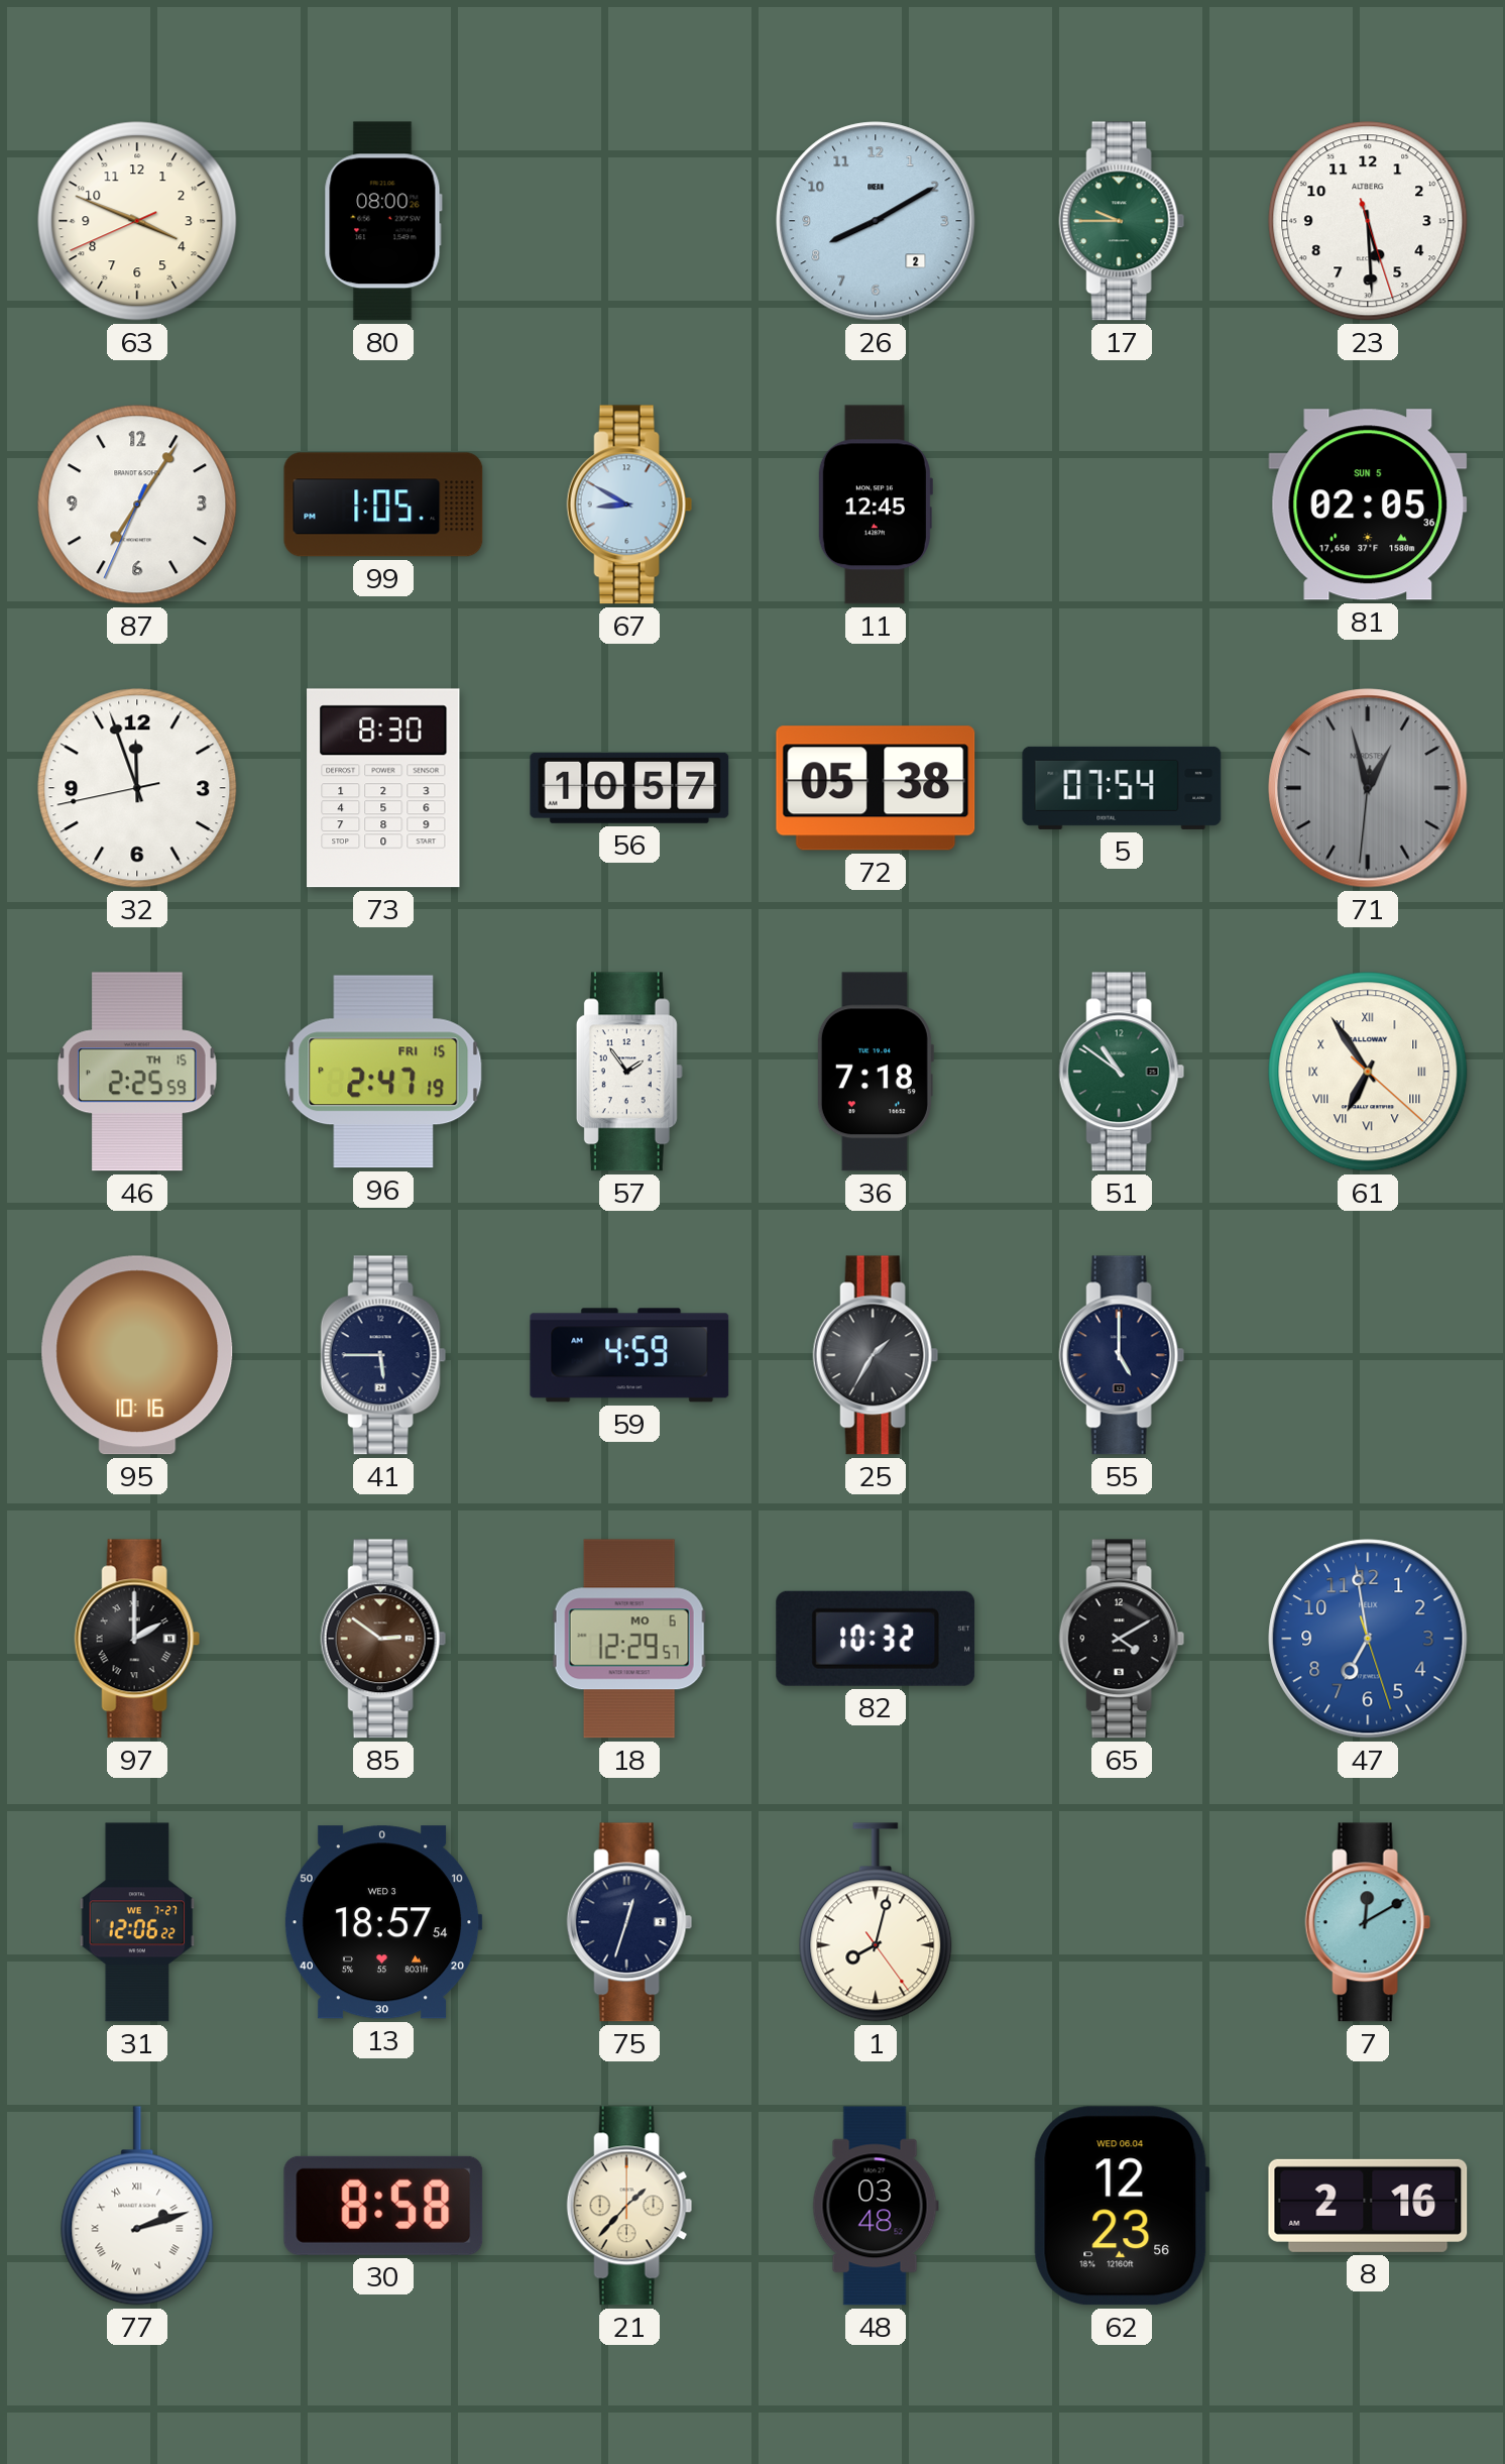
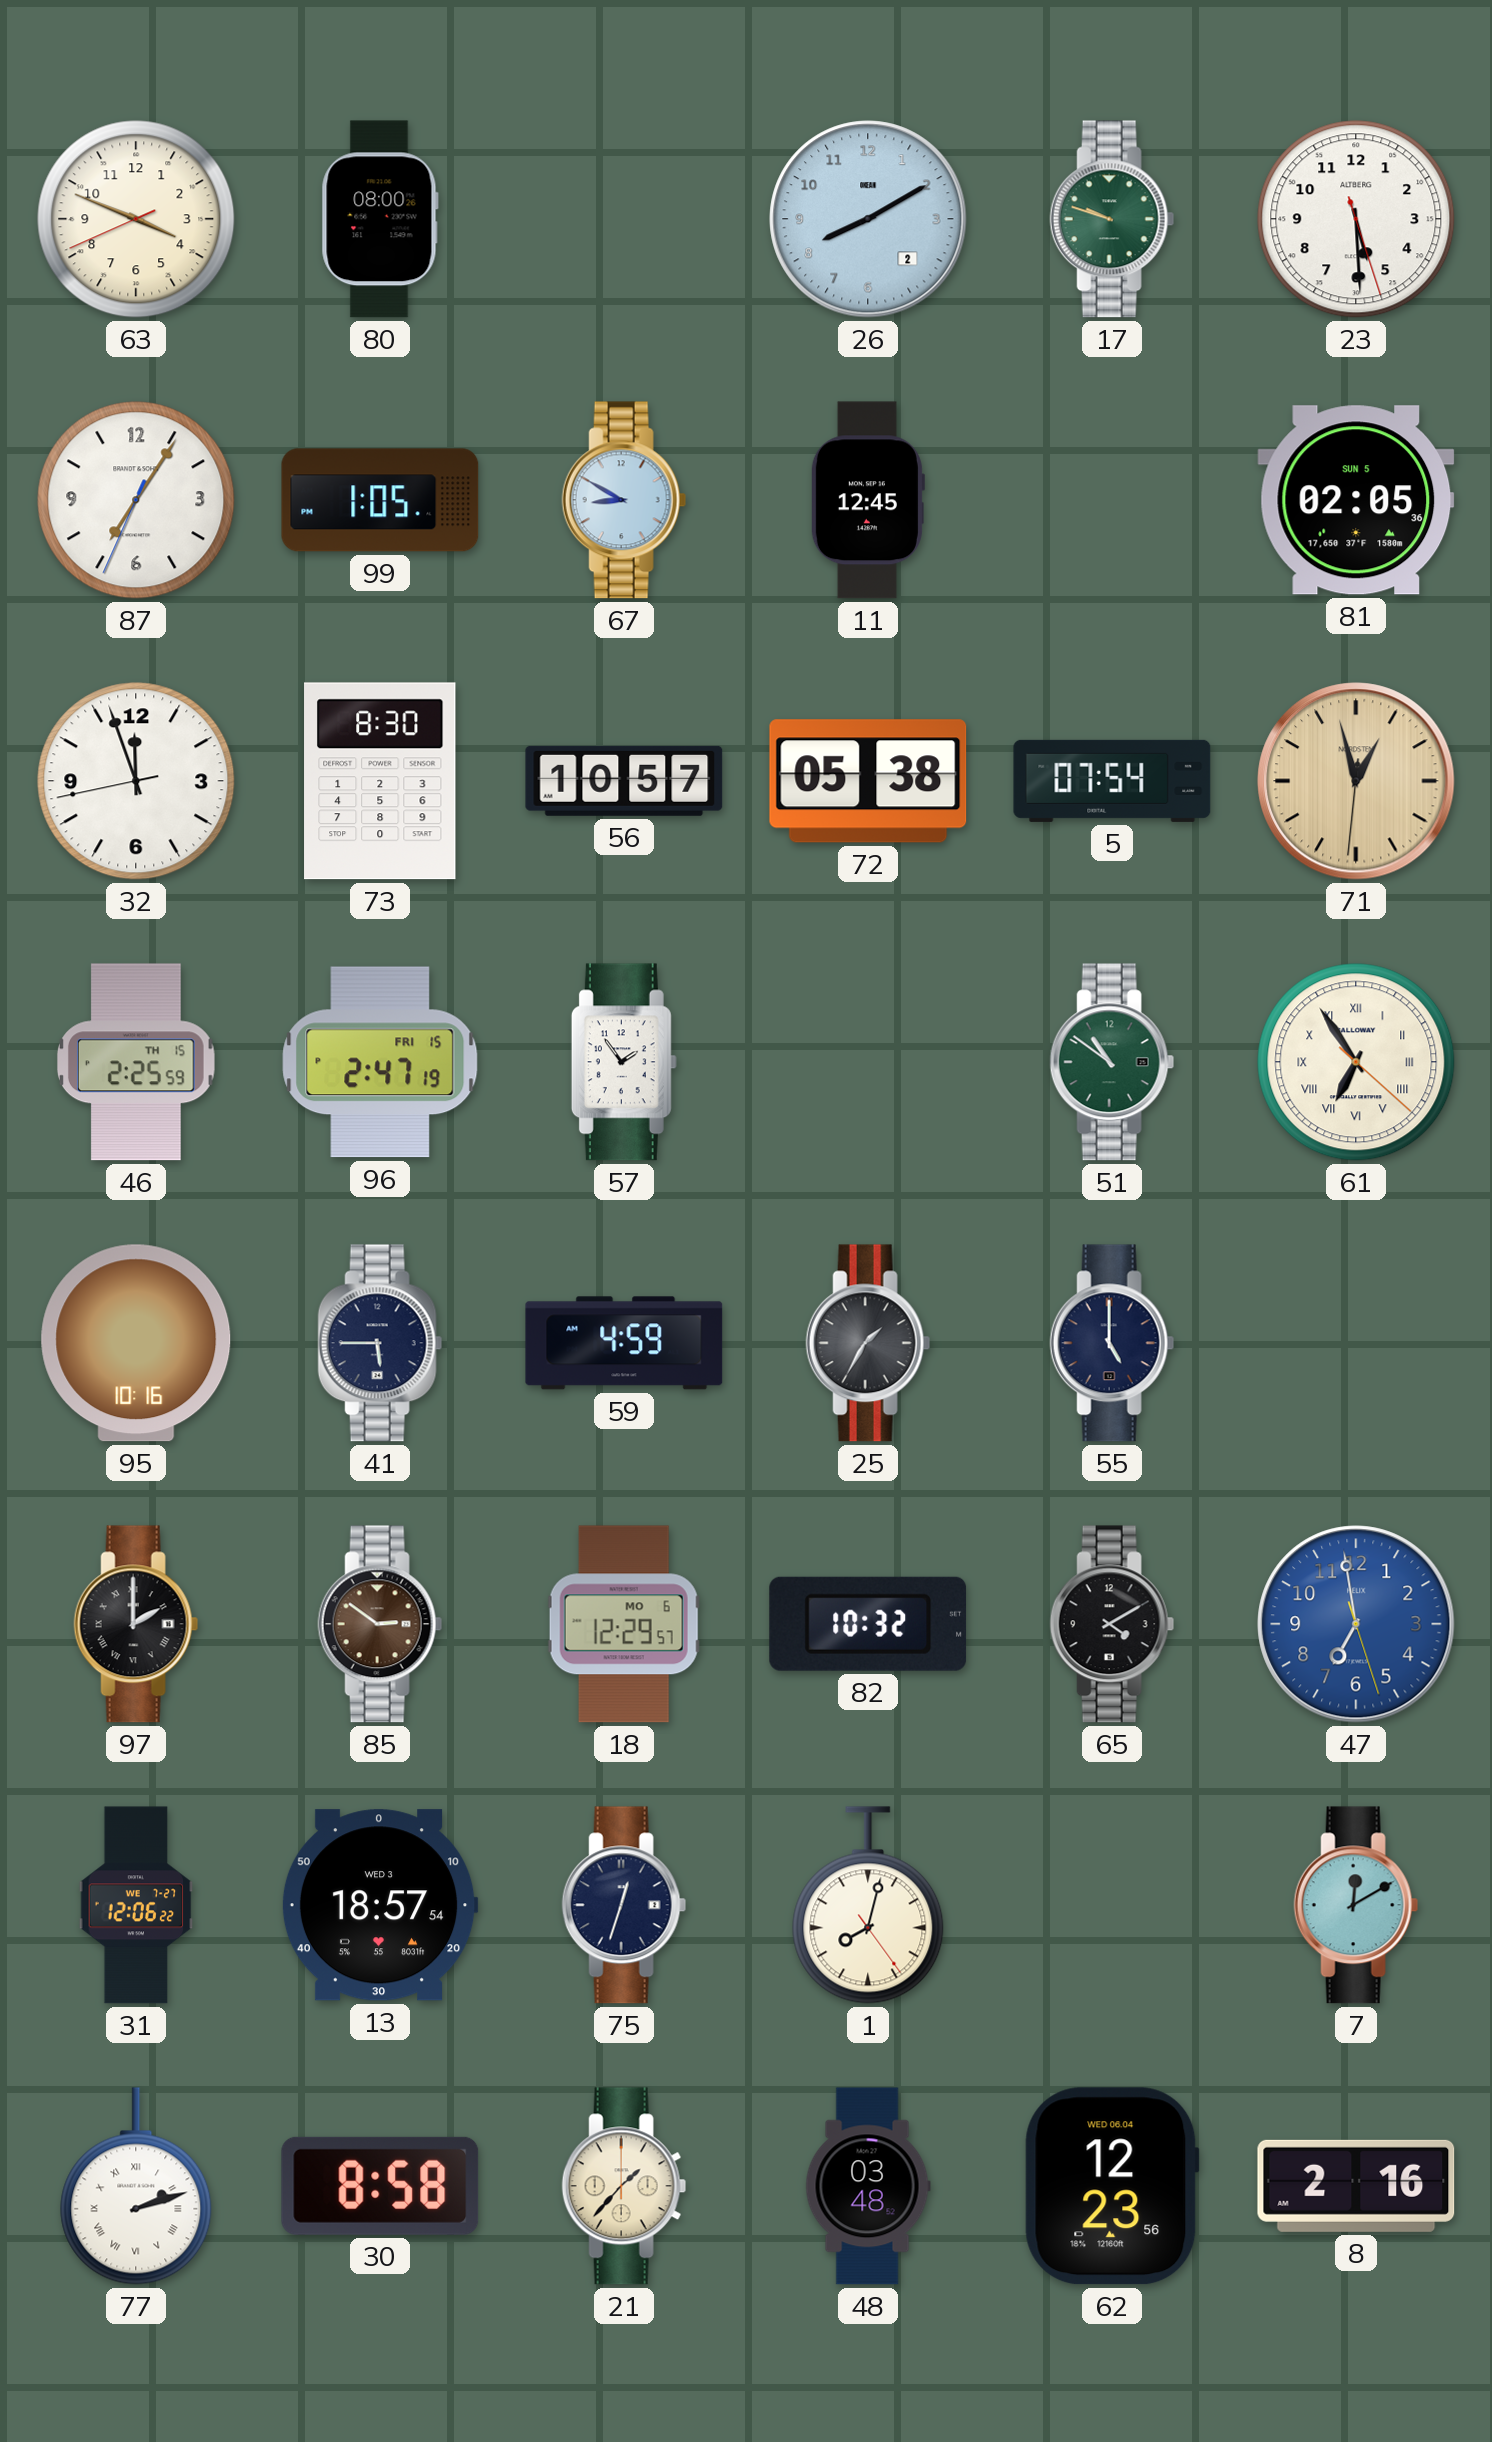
17: 9:45 -> 9:48
71 dial: grey -> champagne
36: 7:18 -> none
